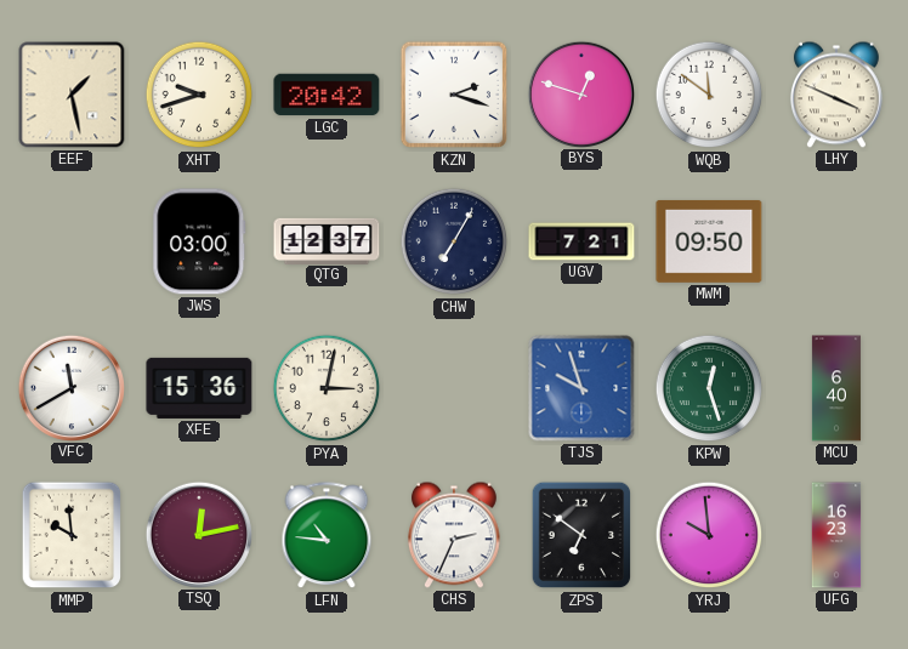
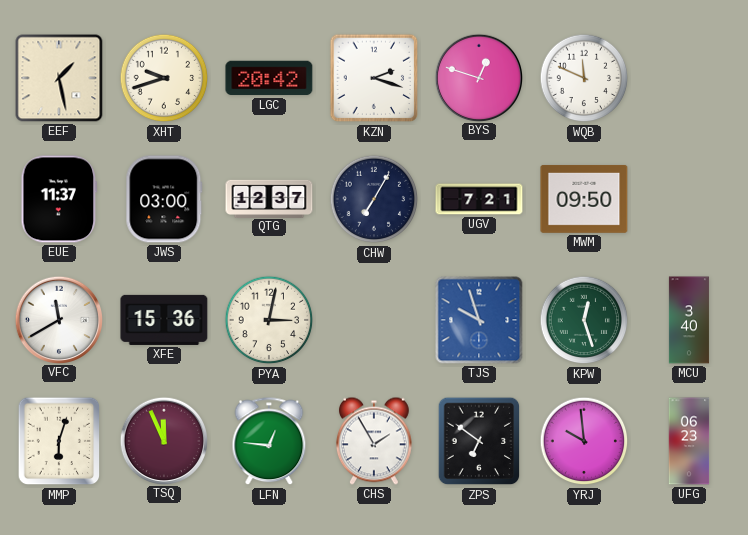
WQB: 11:51 -> 11:49
LHY: 3:49 -> none
EUE: none -> 11:37
MCU: 6:40 -> 3:40
MMP: 9:59 -> 6:03
TSQ: 12:13 -> 11:56
LFN: 10:46 -> 12:46
CHS: 2:34 -> 1:55
UFG: 16:23 -> 06:23
